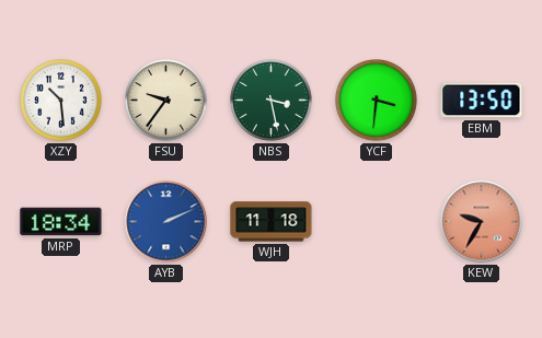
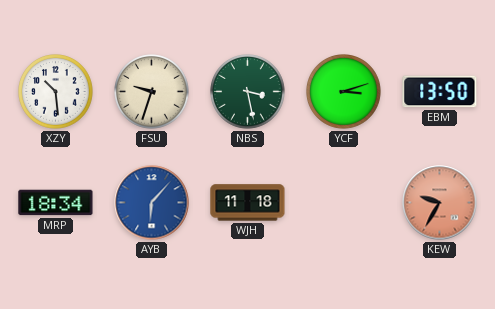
FSU: 9:36 -> 9:33
YCF: 3:31 -> 3:12
AYB: 2:11 -> 6:07
